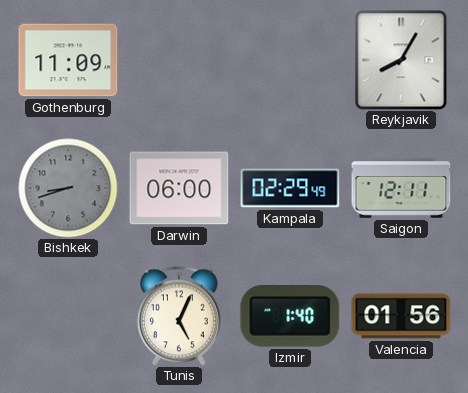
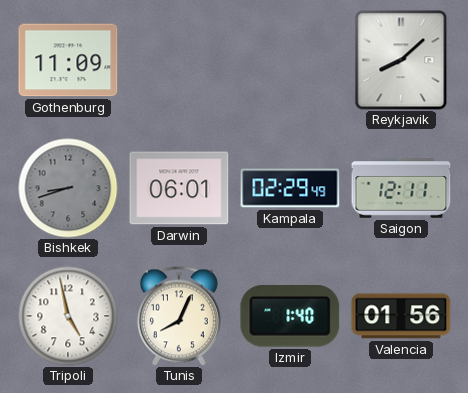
Reykjavik: 8:05 -> 8:08
Darwin: 06:00 -> 06:01
Tripoli: none -> 4:58
Tunis: 5:04 -> 8:04
